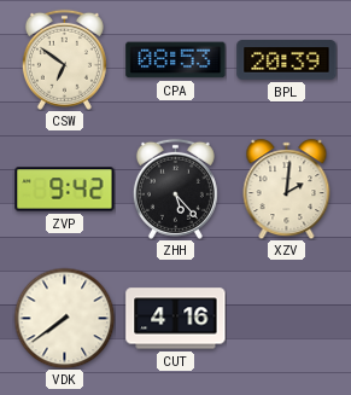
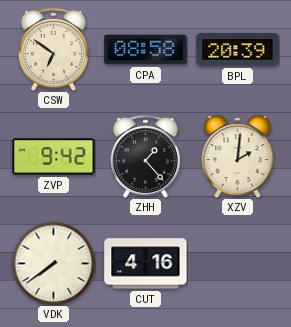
CPA: 08:53 -> 08:58
ZHH: 5:23 -> 1:23
